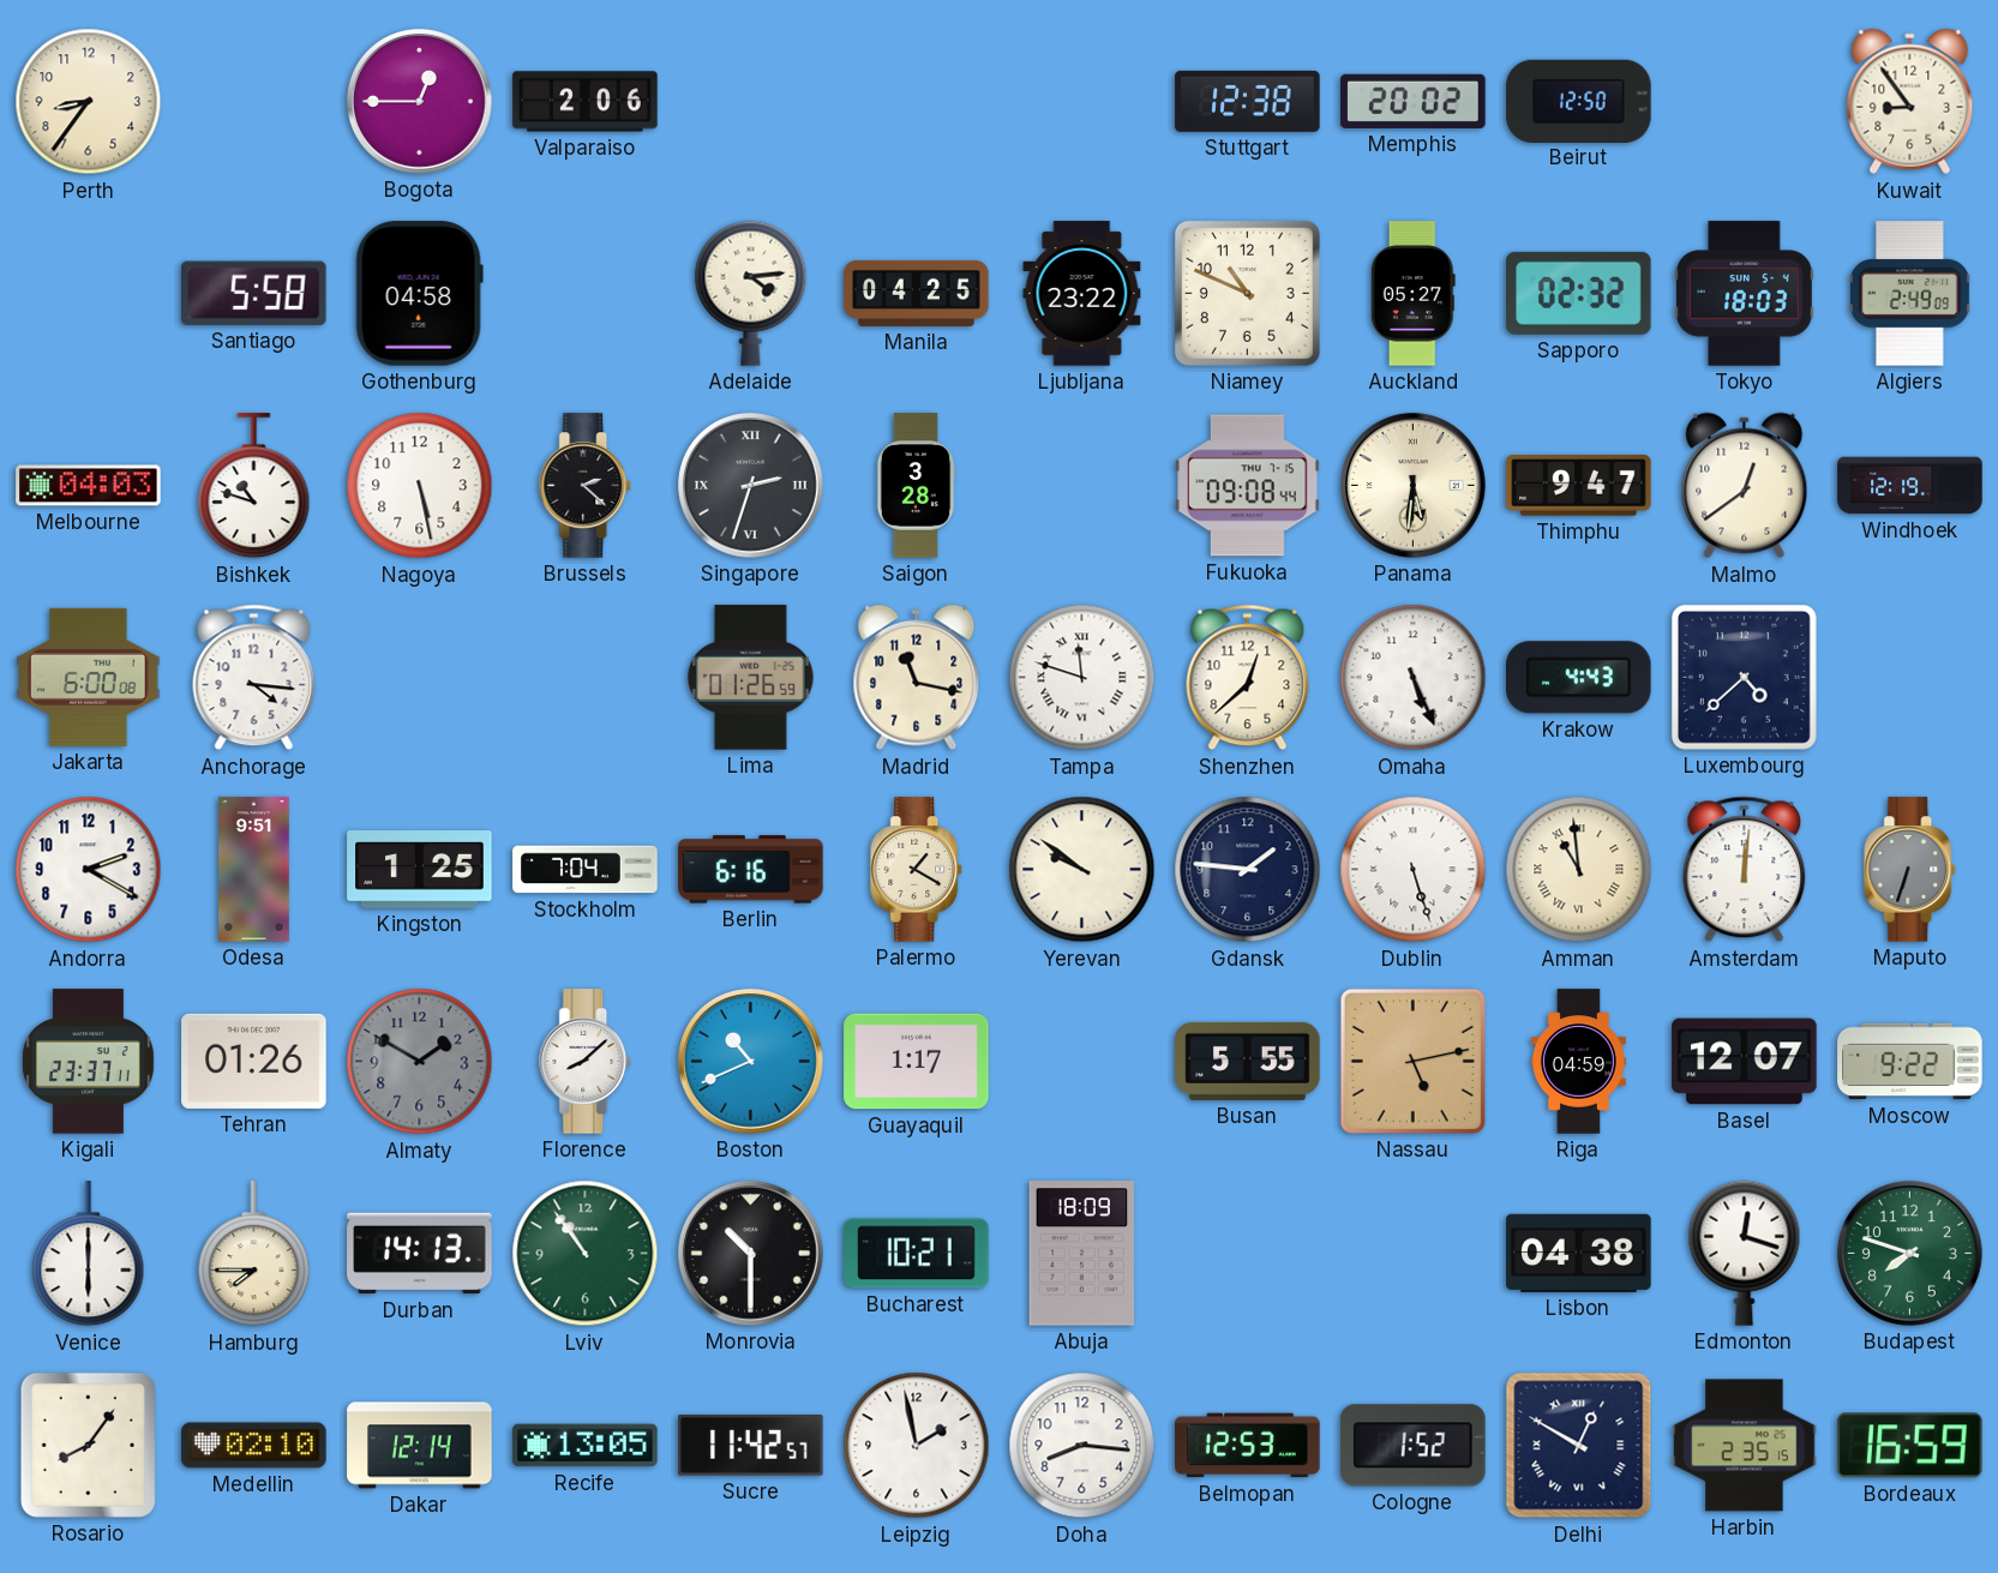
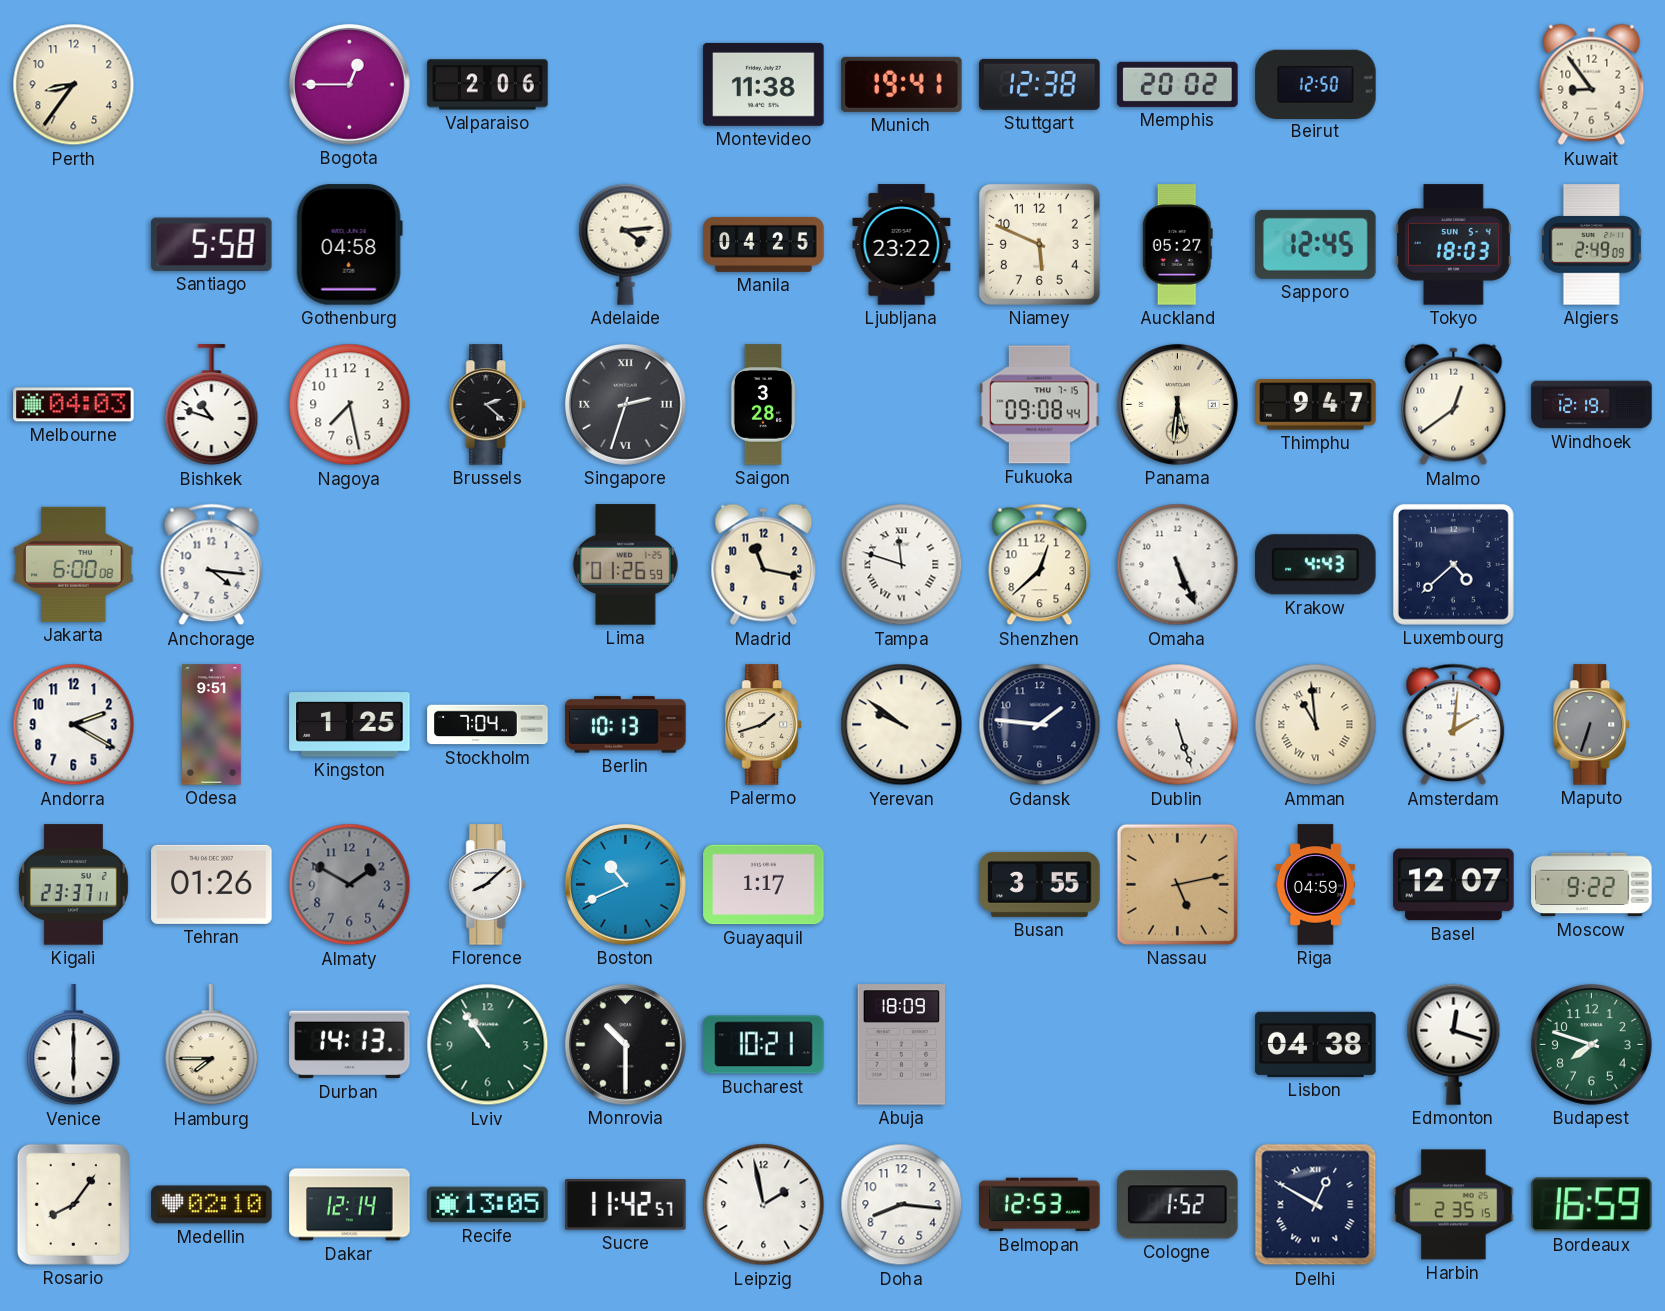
Montevideo: none -> 11:38
Munich: none -> 19:41
Niamey: 10:49 -> 5:49
Sapporo: 02:32 -> 12:45
Nagoya: 5:28 -> 7:28
Berlin: 6:16 -> 10:13
Palermo: 1:20 -> 1:42
Amsterdam: 12:01 -> 2:01
Busan: 5:55 -> 3:55
